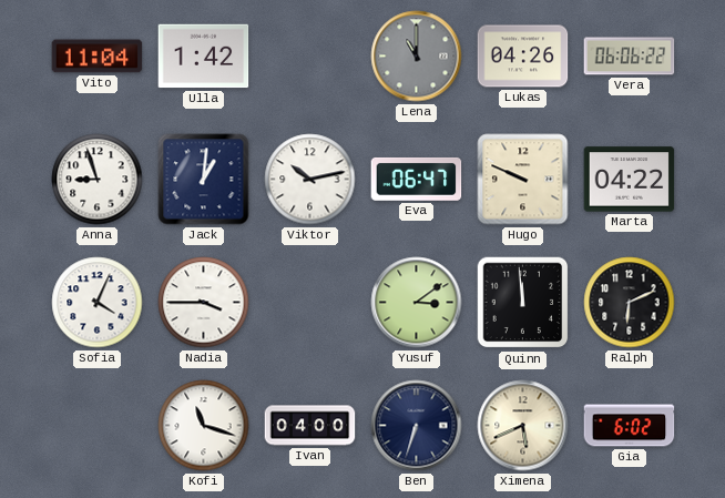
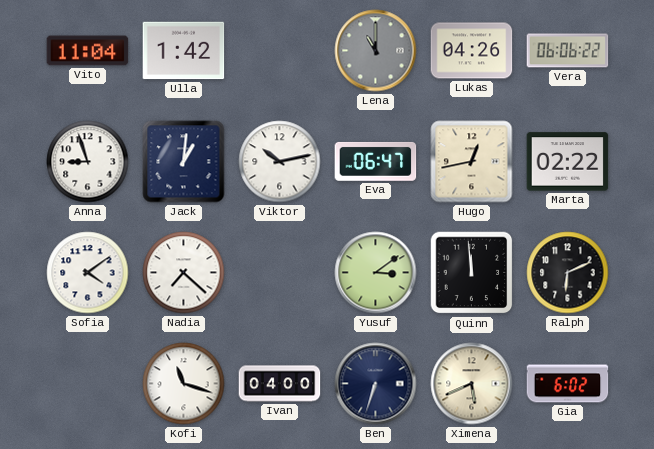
Hugo: 9:49 -> 12:43
Marta: 04:22 -> 02:22
Sofia: 4:04 -> 4:09
Nadia: 3:45 -> 7:22
